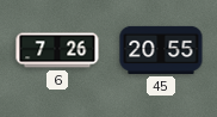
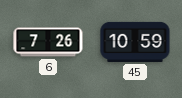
45: 20:55 -> 10:59
